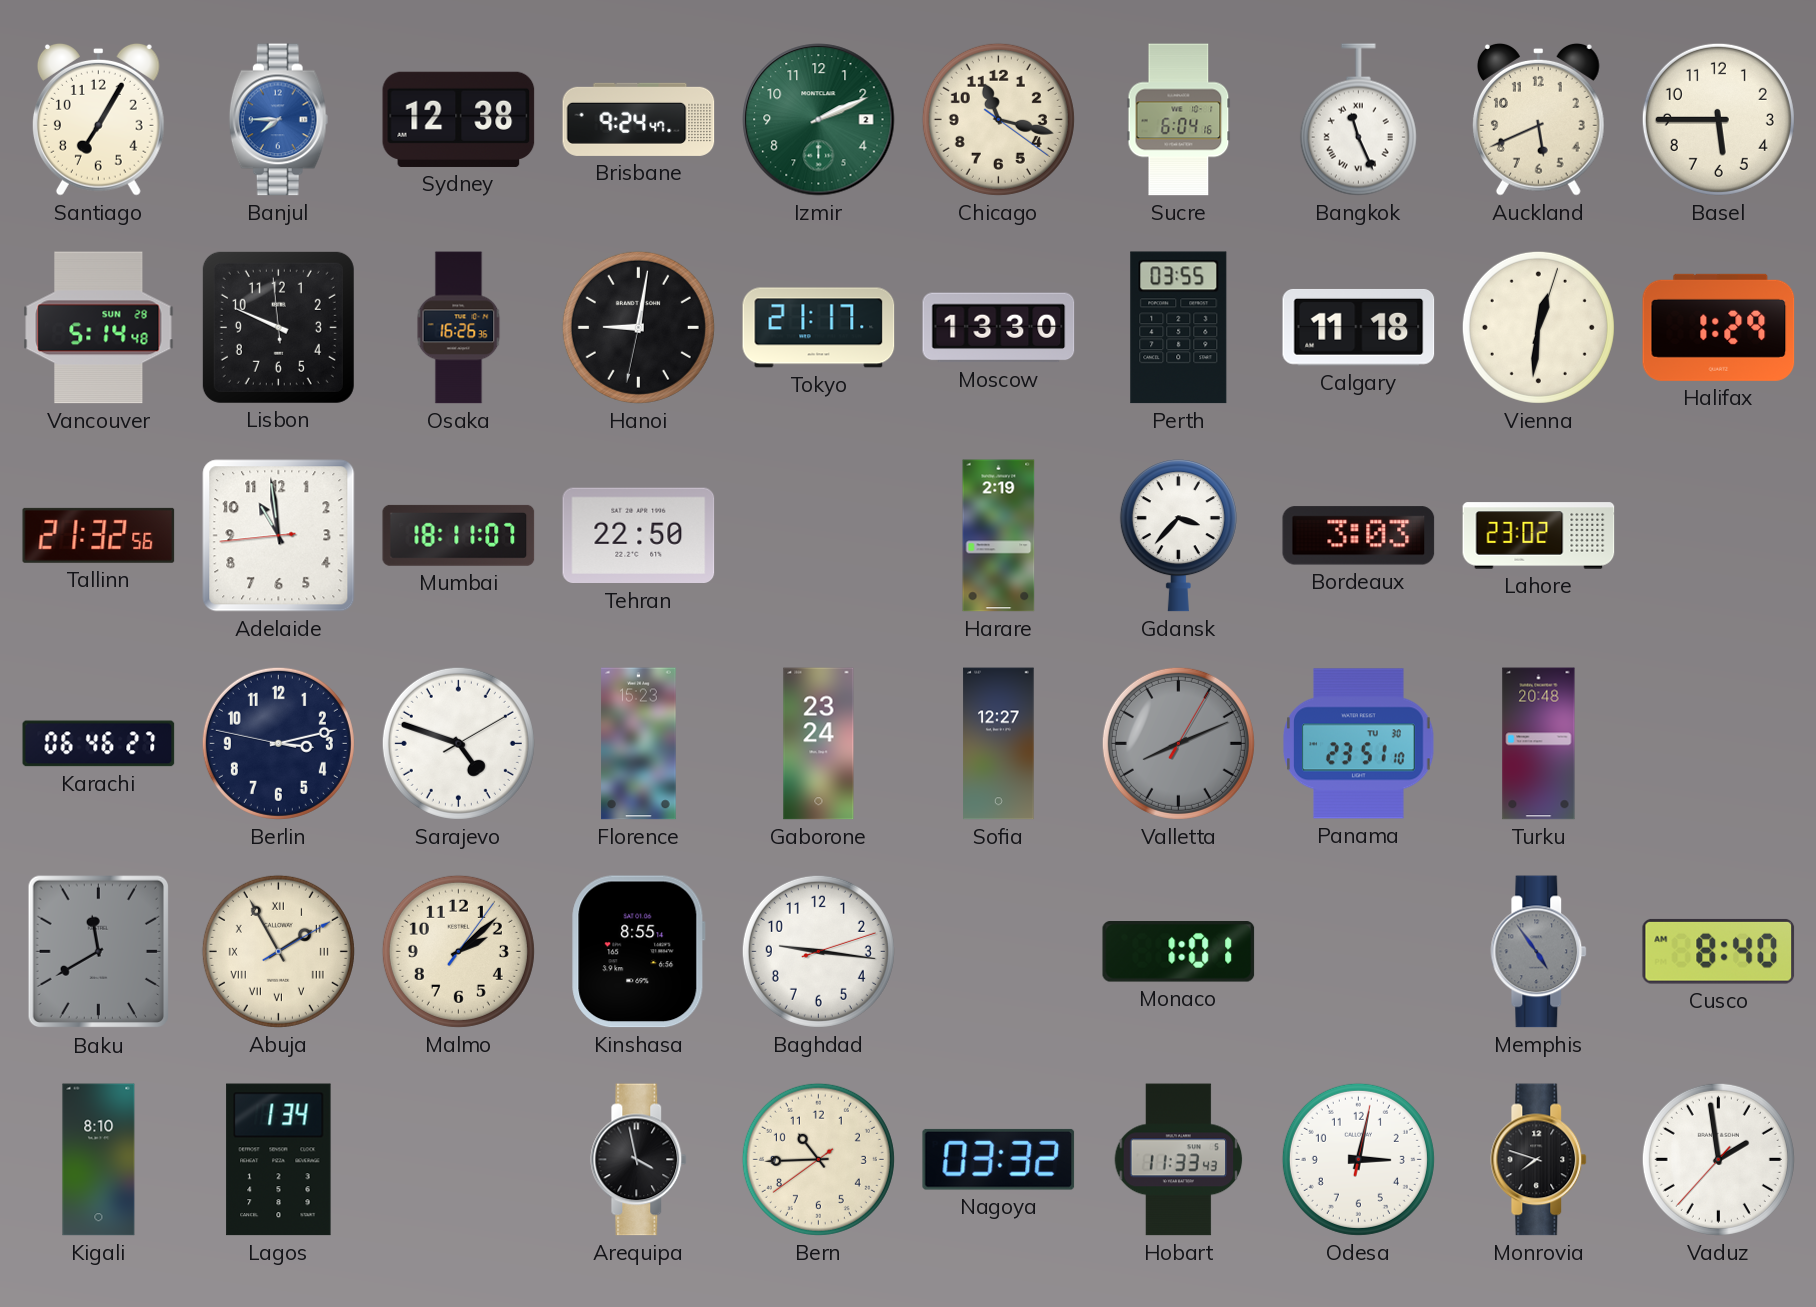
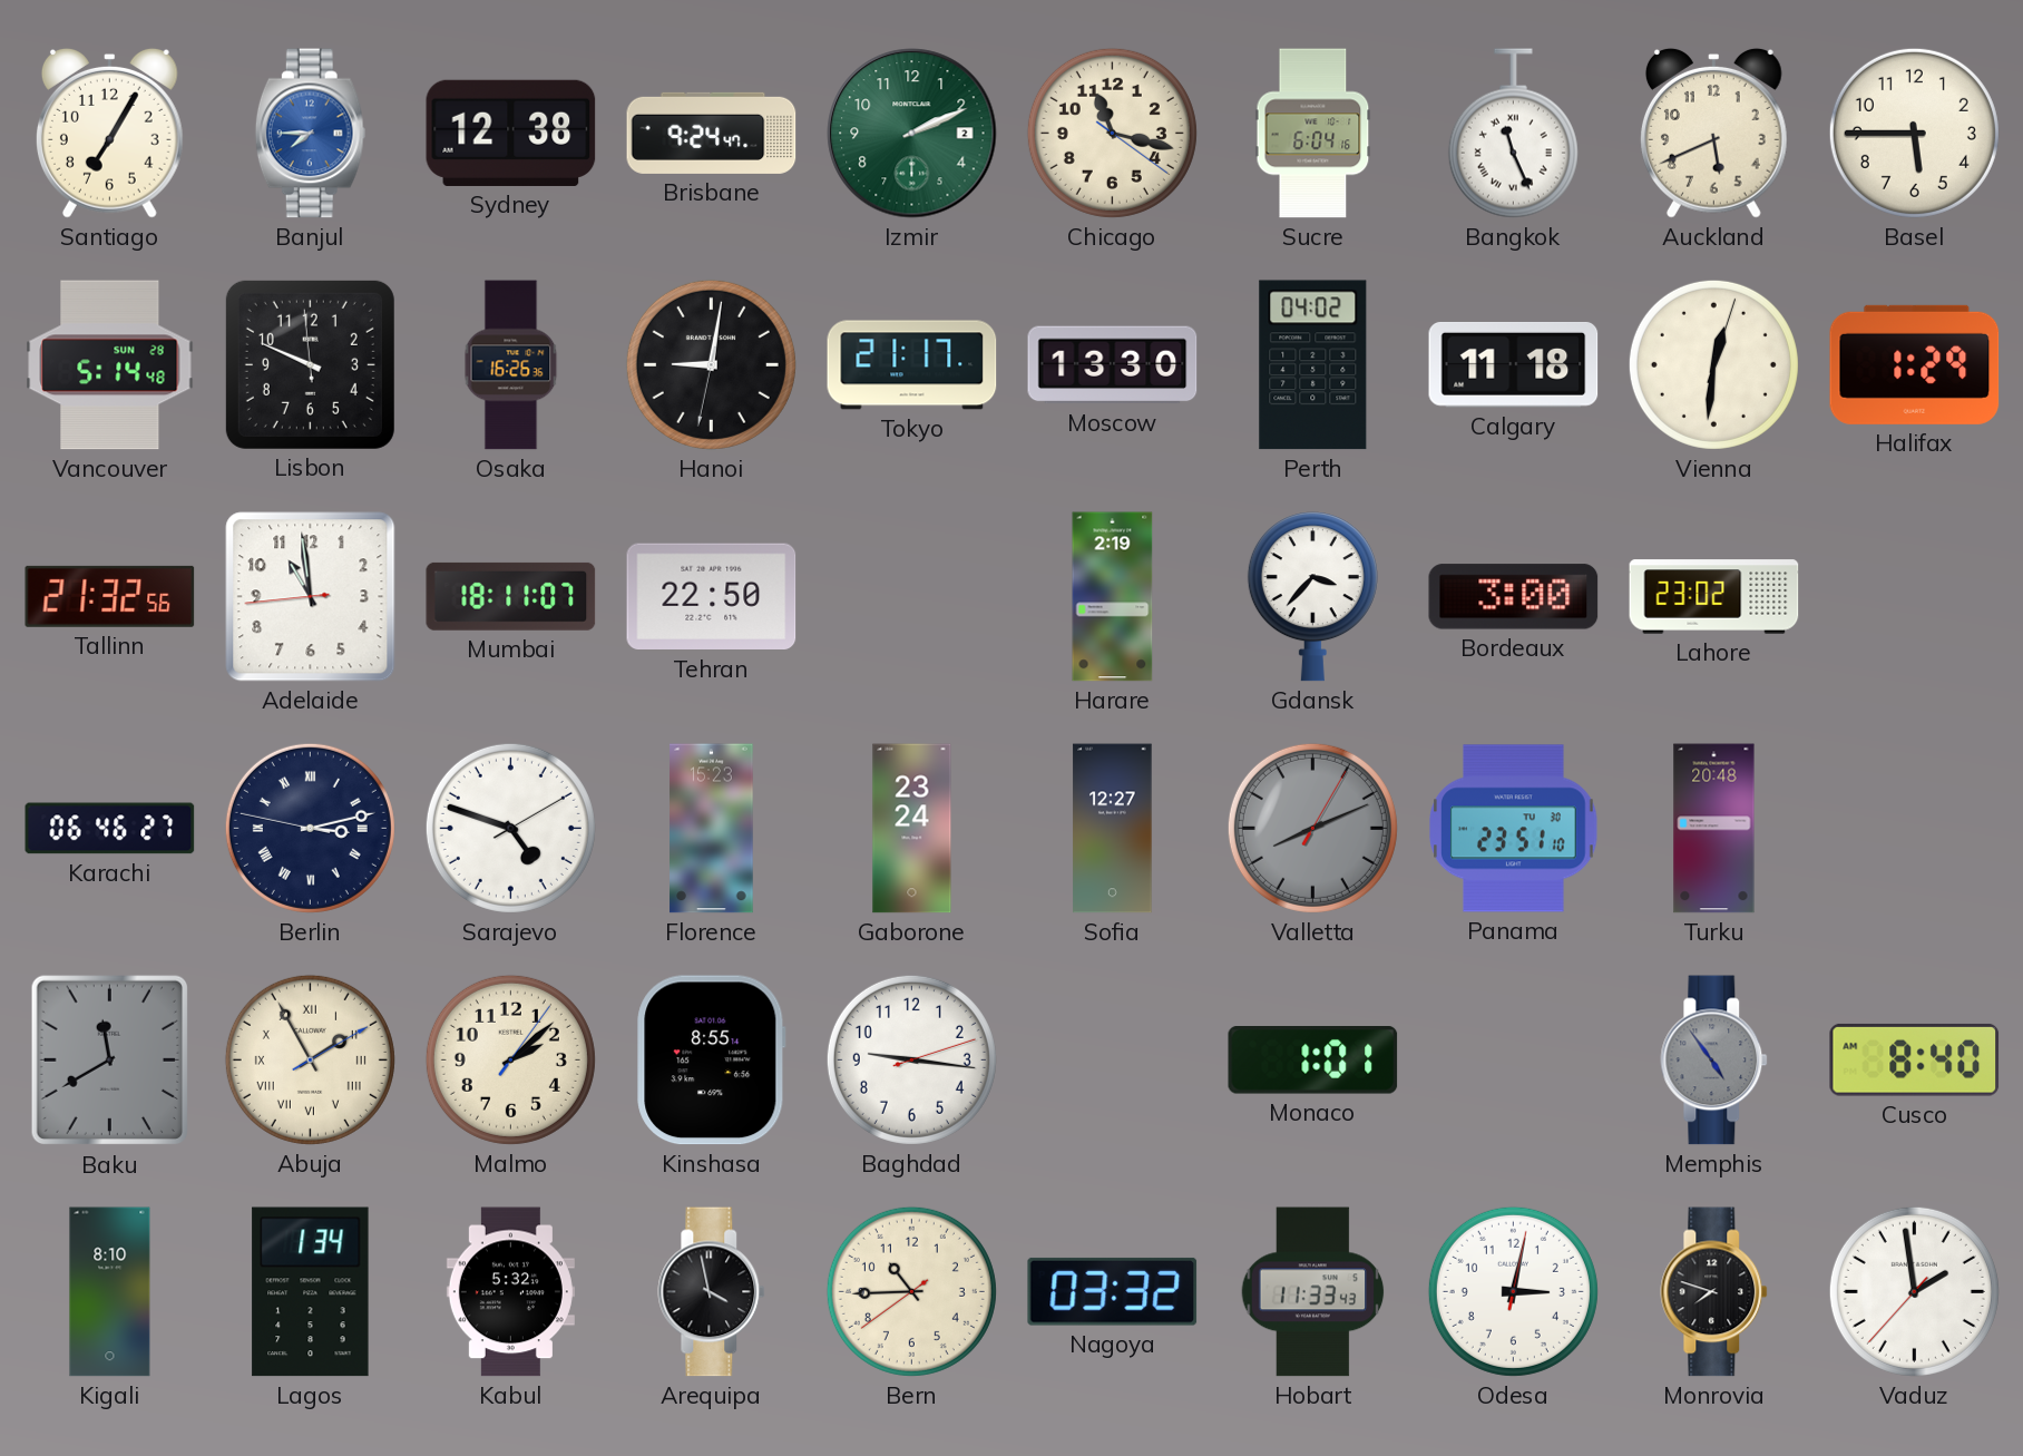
Perth: 03:55 -> 04:02
Bordeaux: 3:03 -> 3:00
Berlin numerals: Arabic -> Roman
Kabul: none -> 5:32
